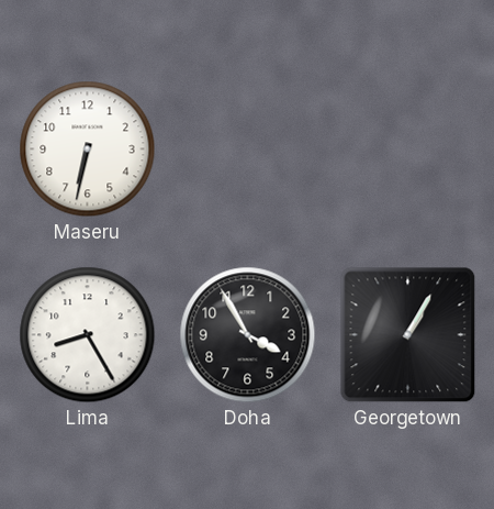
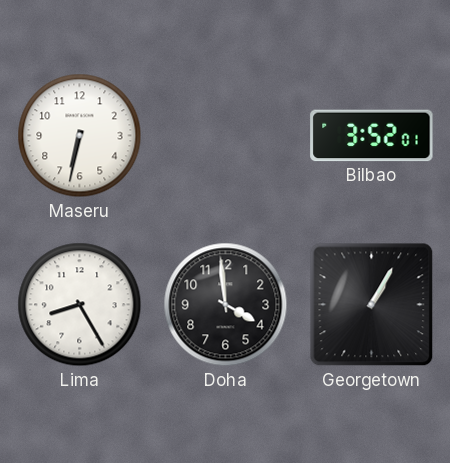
Bilbao: none -> 3:52
Doha: 3:55 -> 3:59
